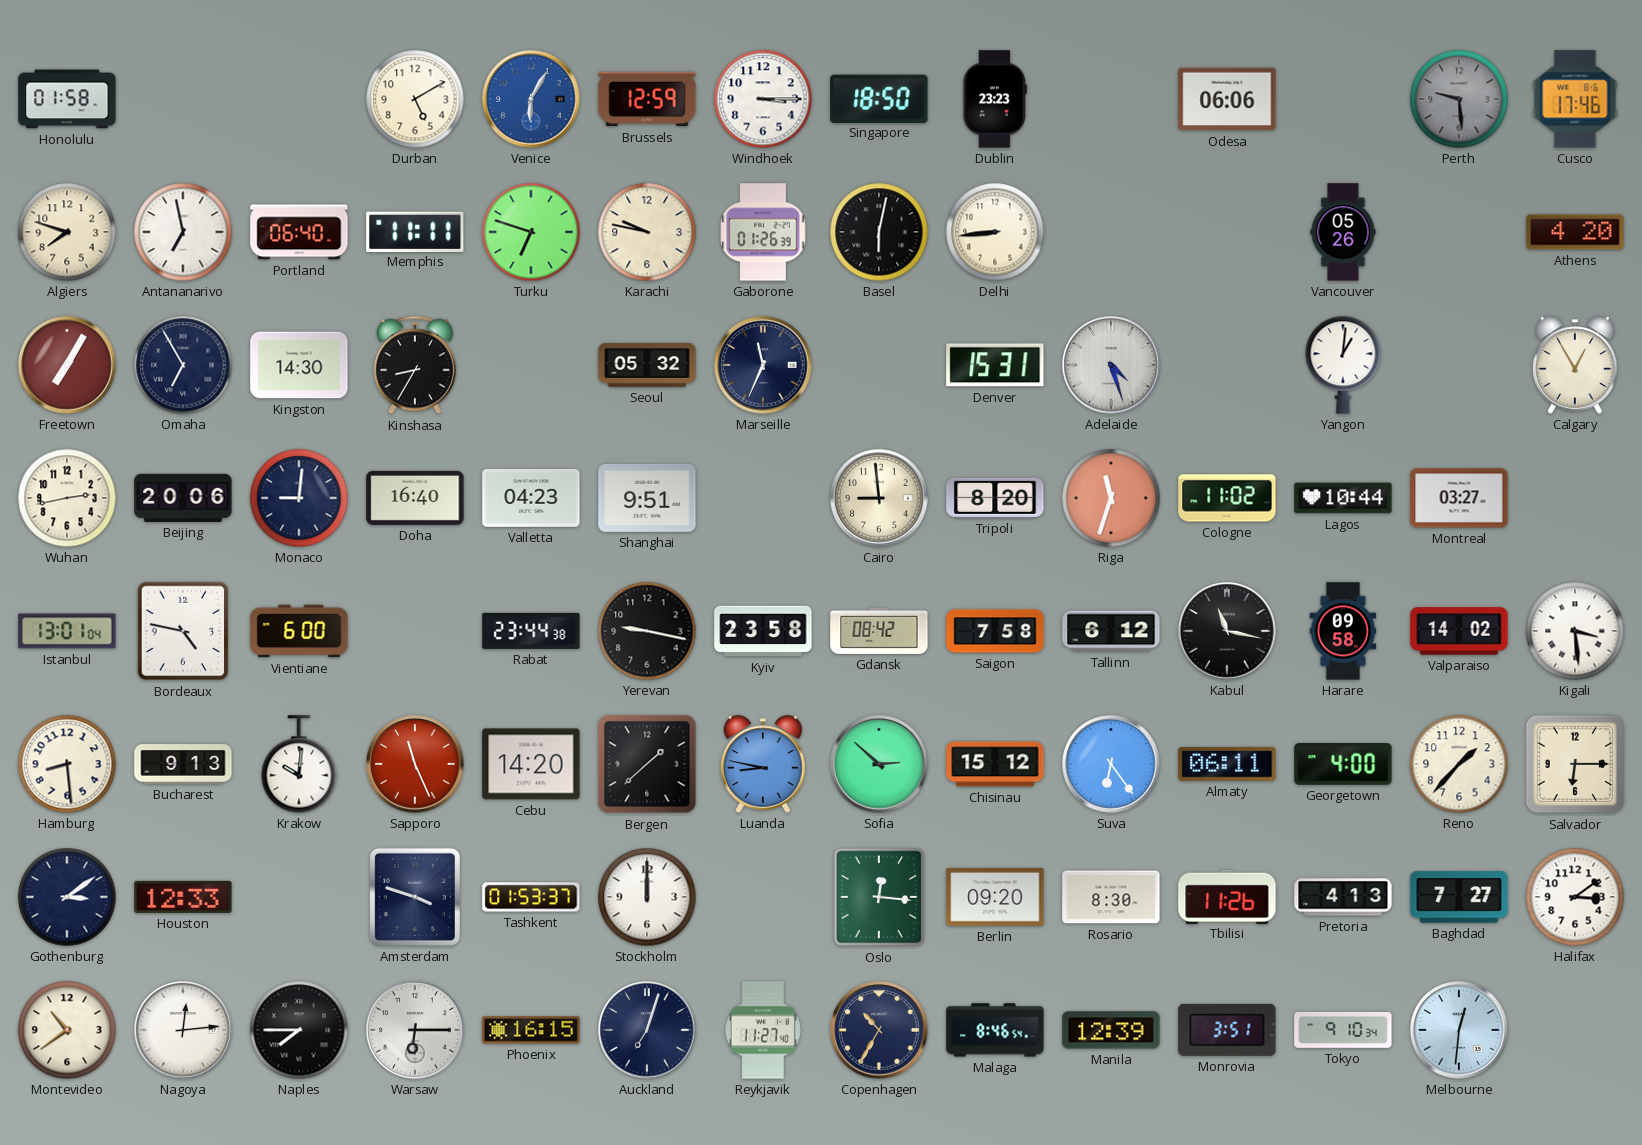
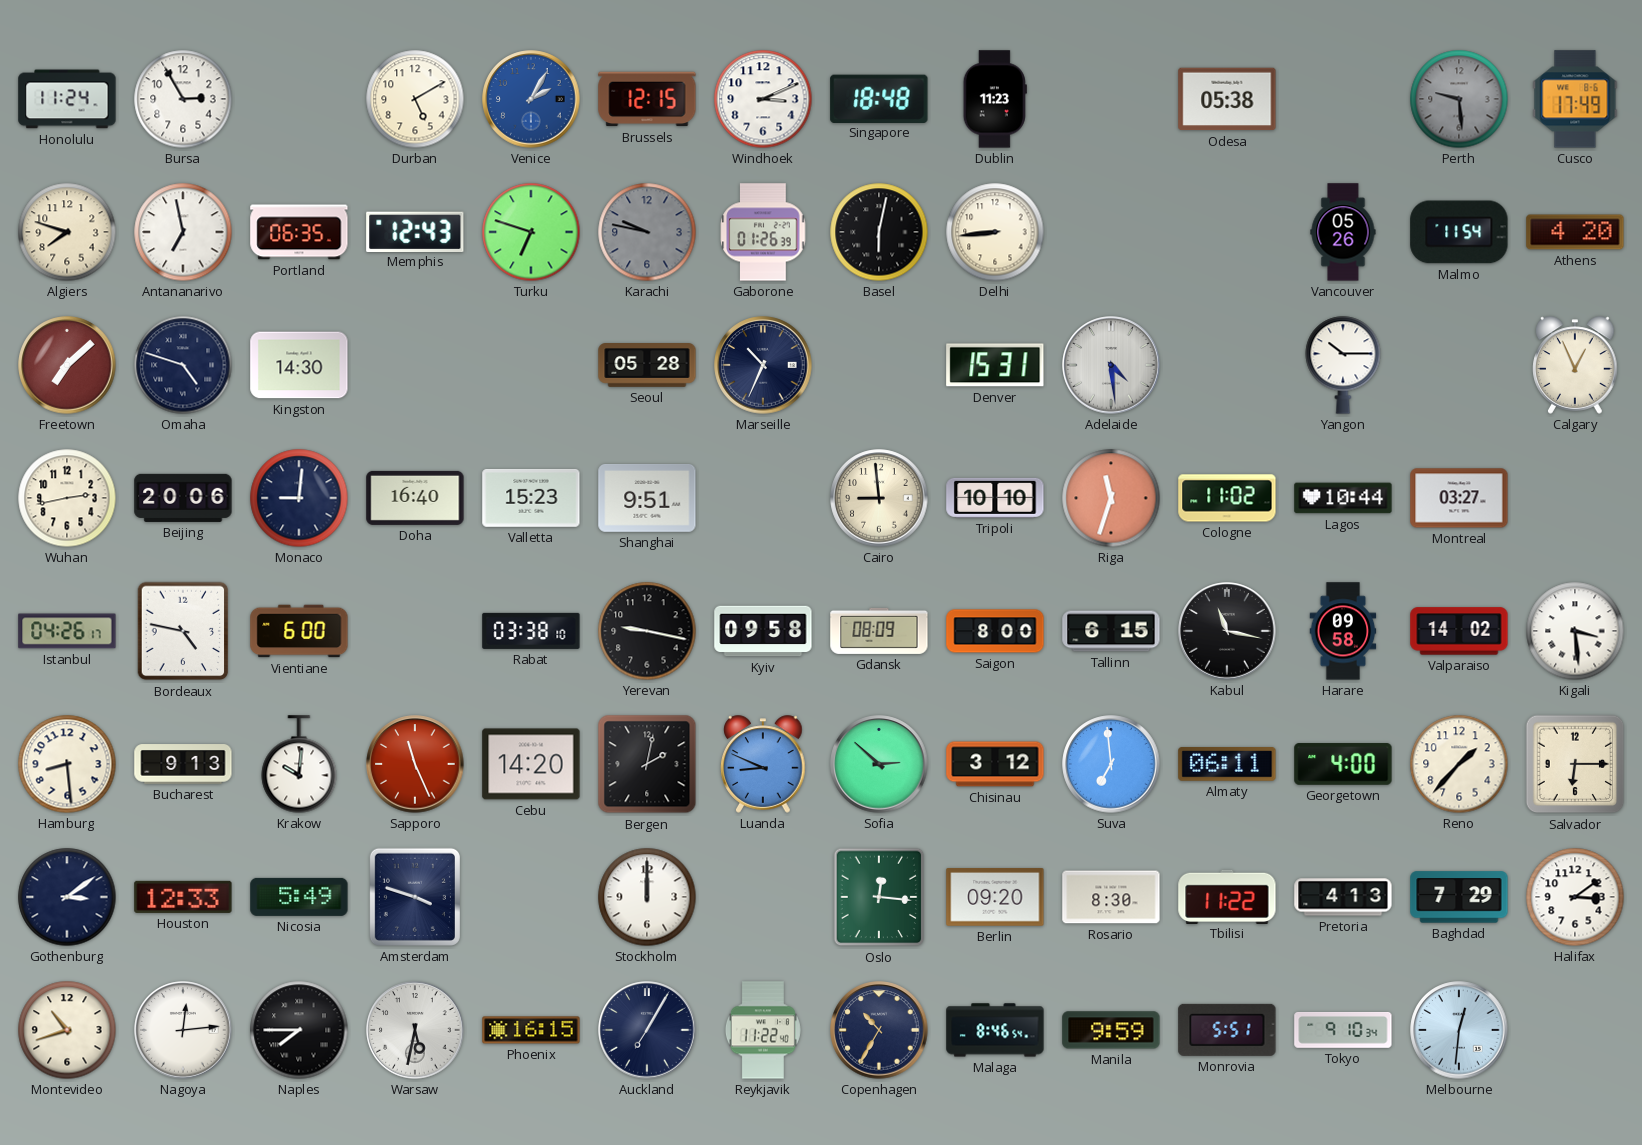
Honolulu: 01:58 -> 11:24
Bursa: none -> 2:55
Venice: 6:05 -> 2:05
Brussels: 12:59 -> 12:15
Windhoek: 3:15 -> 3:11
Singapore: 18:50 -> 18:48
Dublin: 23:23 -> 11:23
Odesa: 06:06 -> 05:38
Cusco: 17:46 -> 17:49
Portland: 06:40 -> 06:35
Memphis: 11:11 -> 12:43
Karachi dial: cream -> grey
Malmo: none -> 11:54
Freetown: 7:05 -> 7:08
Omaha: 6:55 -> 4:48
Kinshasa: 8:35 -> none
Seoul: 05:32 -> 05:28
Marseille: 11:34 -> 10:34
Adelaide: 4:27 -> 4:29
Yangon: 1:01 -> 10:15
Calgary: 12:55 -> 12:56
Valletta: 04:23 -> 15:23
Tripoli: 8:20 -> 10:10
Istanbul: 13:01 -> 04:26
Rabat: 23:44 -> 03:38
Kyiv: 23:58 -> 09:58
Gdansk: 08:42 -> 08:09
Saigon: 7:58 -> 8:00
Tallinn: 6:12 -> 6:15
Bergen: 1:38 -> 2:02
Luanda: 8:47 -> 8:49
Chisinau: 15:12 -> 3:12
Suva: 6:24 -> 6:59
Nicosia: none -> 5:49
Tashkent: 01:53 -> none
Tbilisi: 11:26 -> 11:22
Baghdad: 7:27 -> 7:29
Montevideo: 10:39 -> 10:42
Warsaw: 6:15 -> 5:32
Auckland: 7:03 -> 7:05
Reykjavik: 11:27 -> 11:22
Manila: 12:39 -> 9:59
Monrovia: 3:51 -> 5:51
